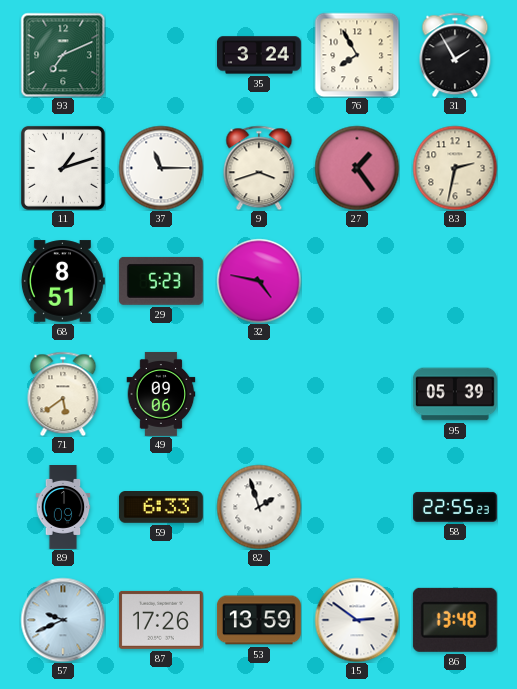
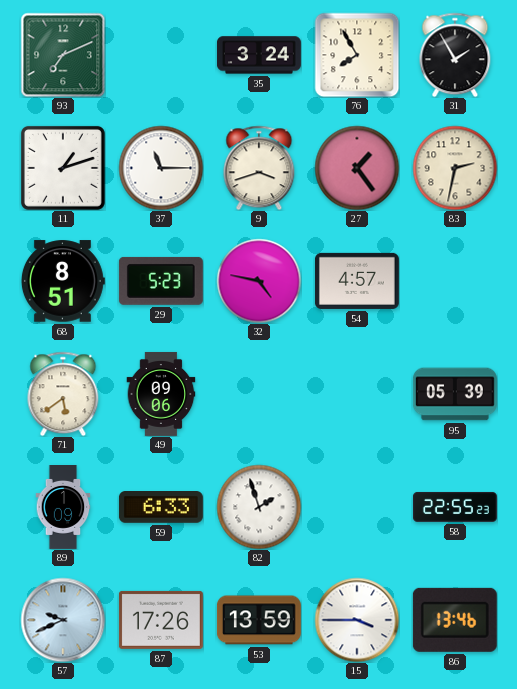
54: none -> 4:57
15: 2:51 -> 3:45
86: 13:48 -> 13:46
